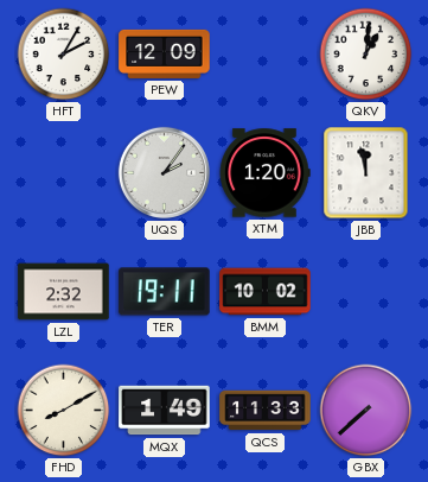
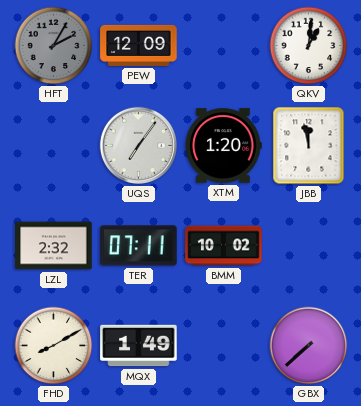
HFT dial: white -> grey
UQS: 2:06 -> 7:06
TER: 19:11 -> 07:11
QCS: 11:33 -> none
